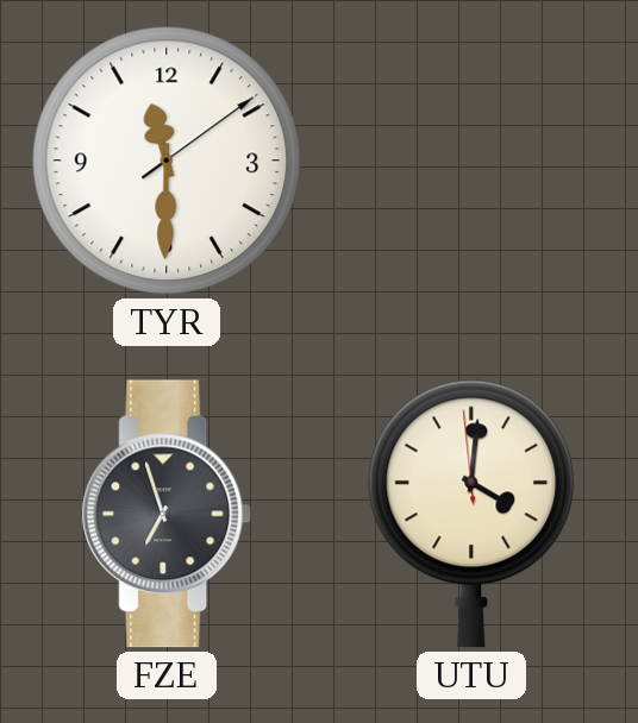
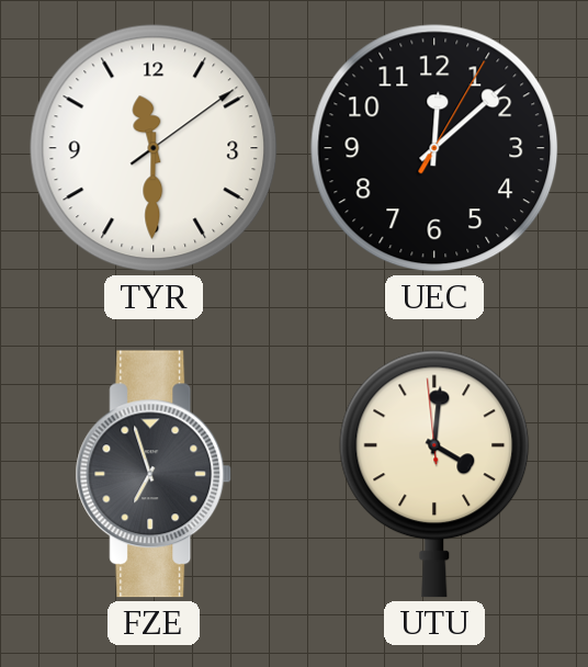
UEC: none -> 12:08
